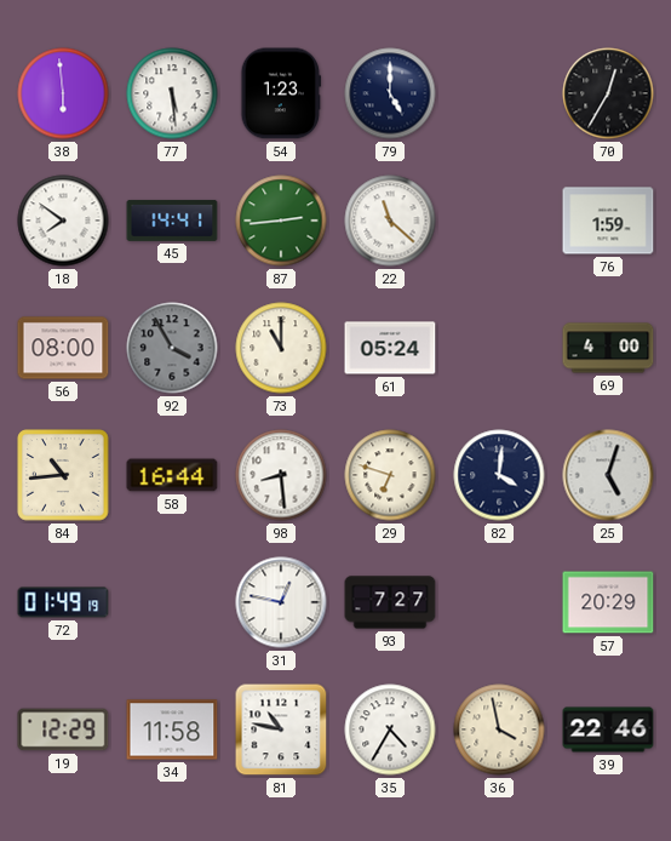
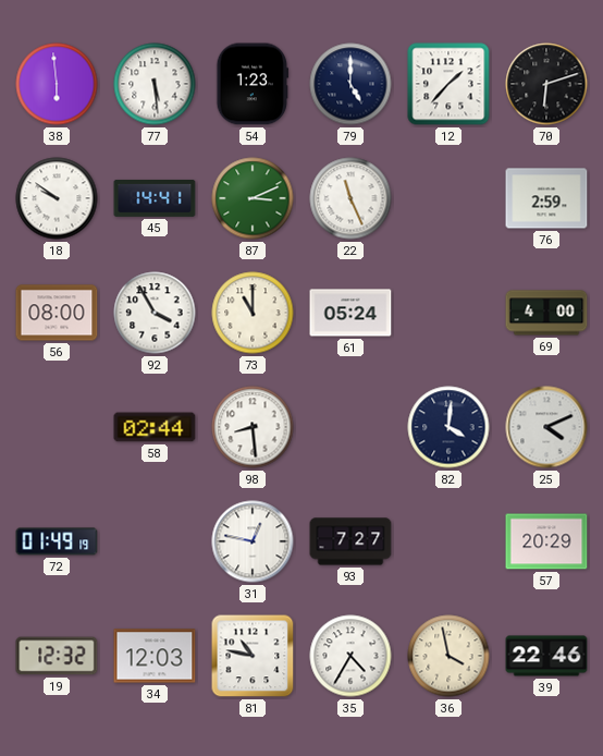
12: none -> 1:37
70: 12:35 -> 6:12
18: 7:51 -> 9:51
87: 2:44 -> 3:11
22: 11:22 -> 11:26
76: 1:59 -> 2:59
92 dial: grey -> white
84: 10:44 -> none
58: 16:44 -> 02:44
29: 6:48 -> none
25: 5:03 -> 4:11
19: 12:29 -> 12:32
34: 11:58 -> 12:03
